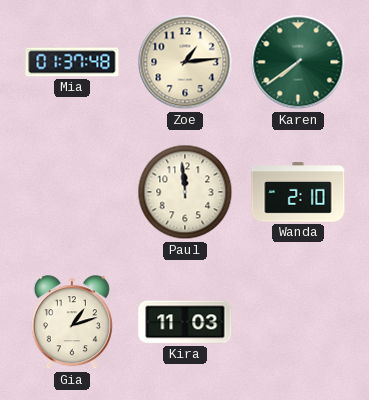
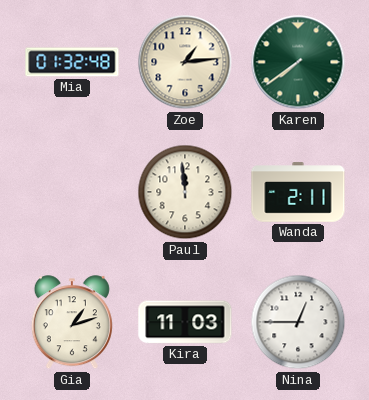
Mia: 01:37 -> 01:32
Wanda: 2:10 -> 2:11
Nina: none -> 12:45
